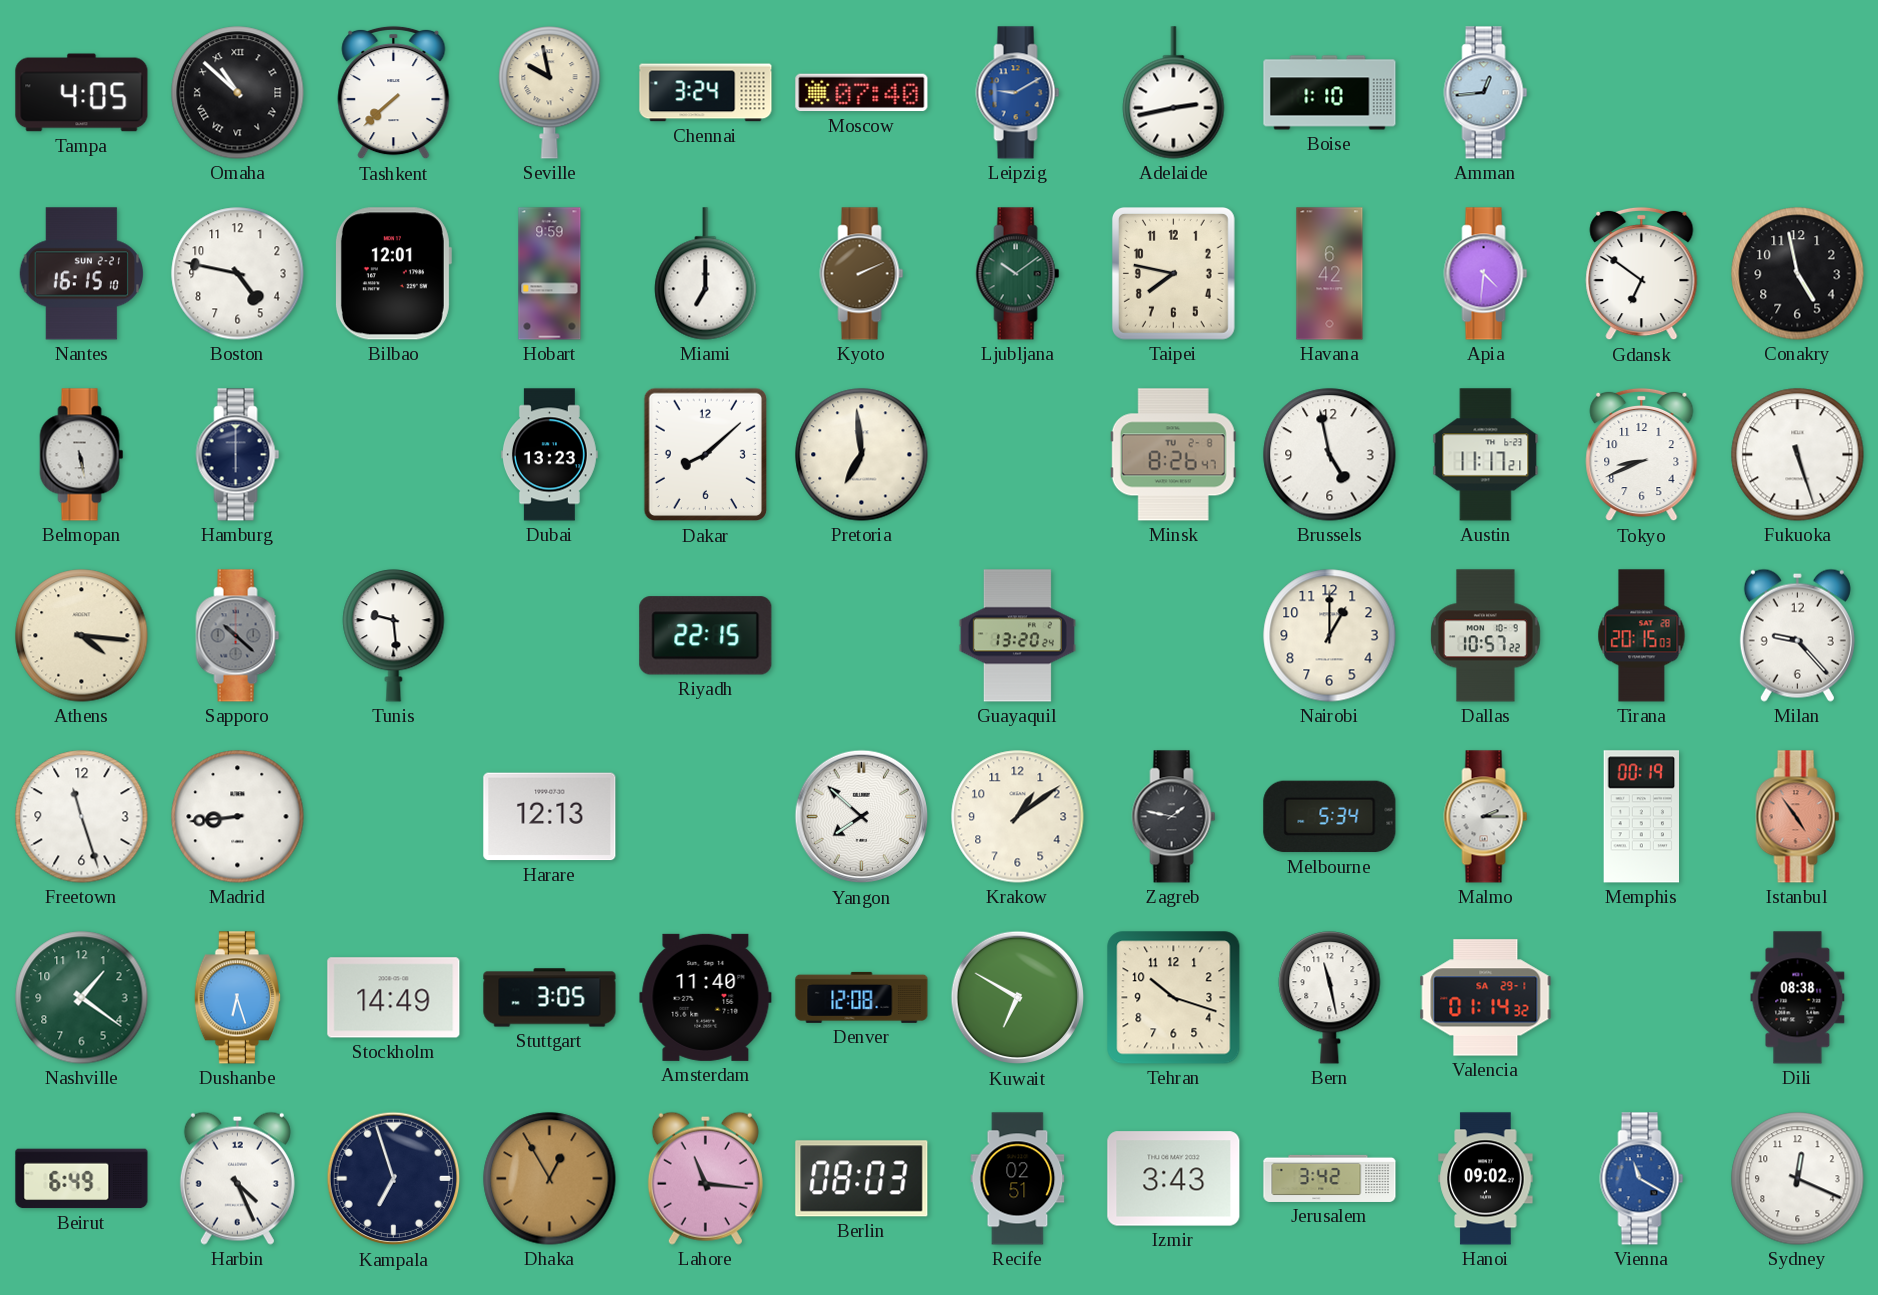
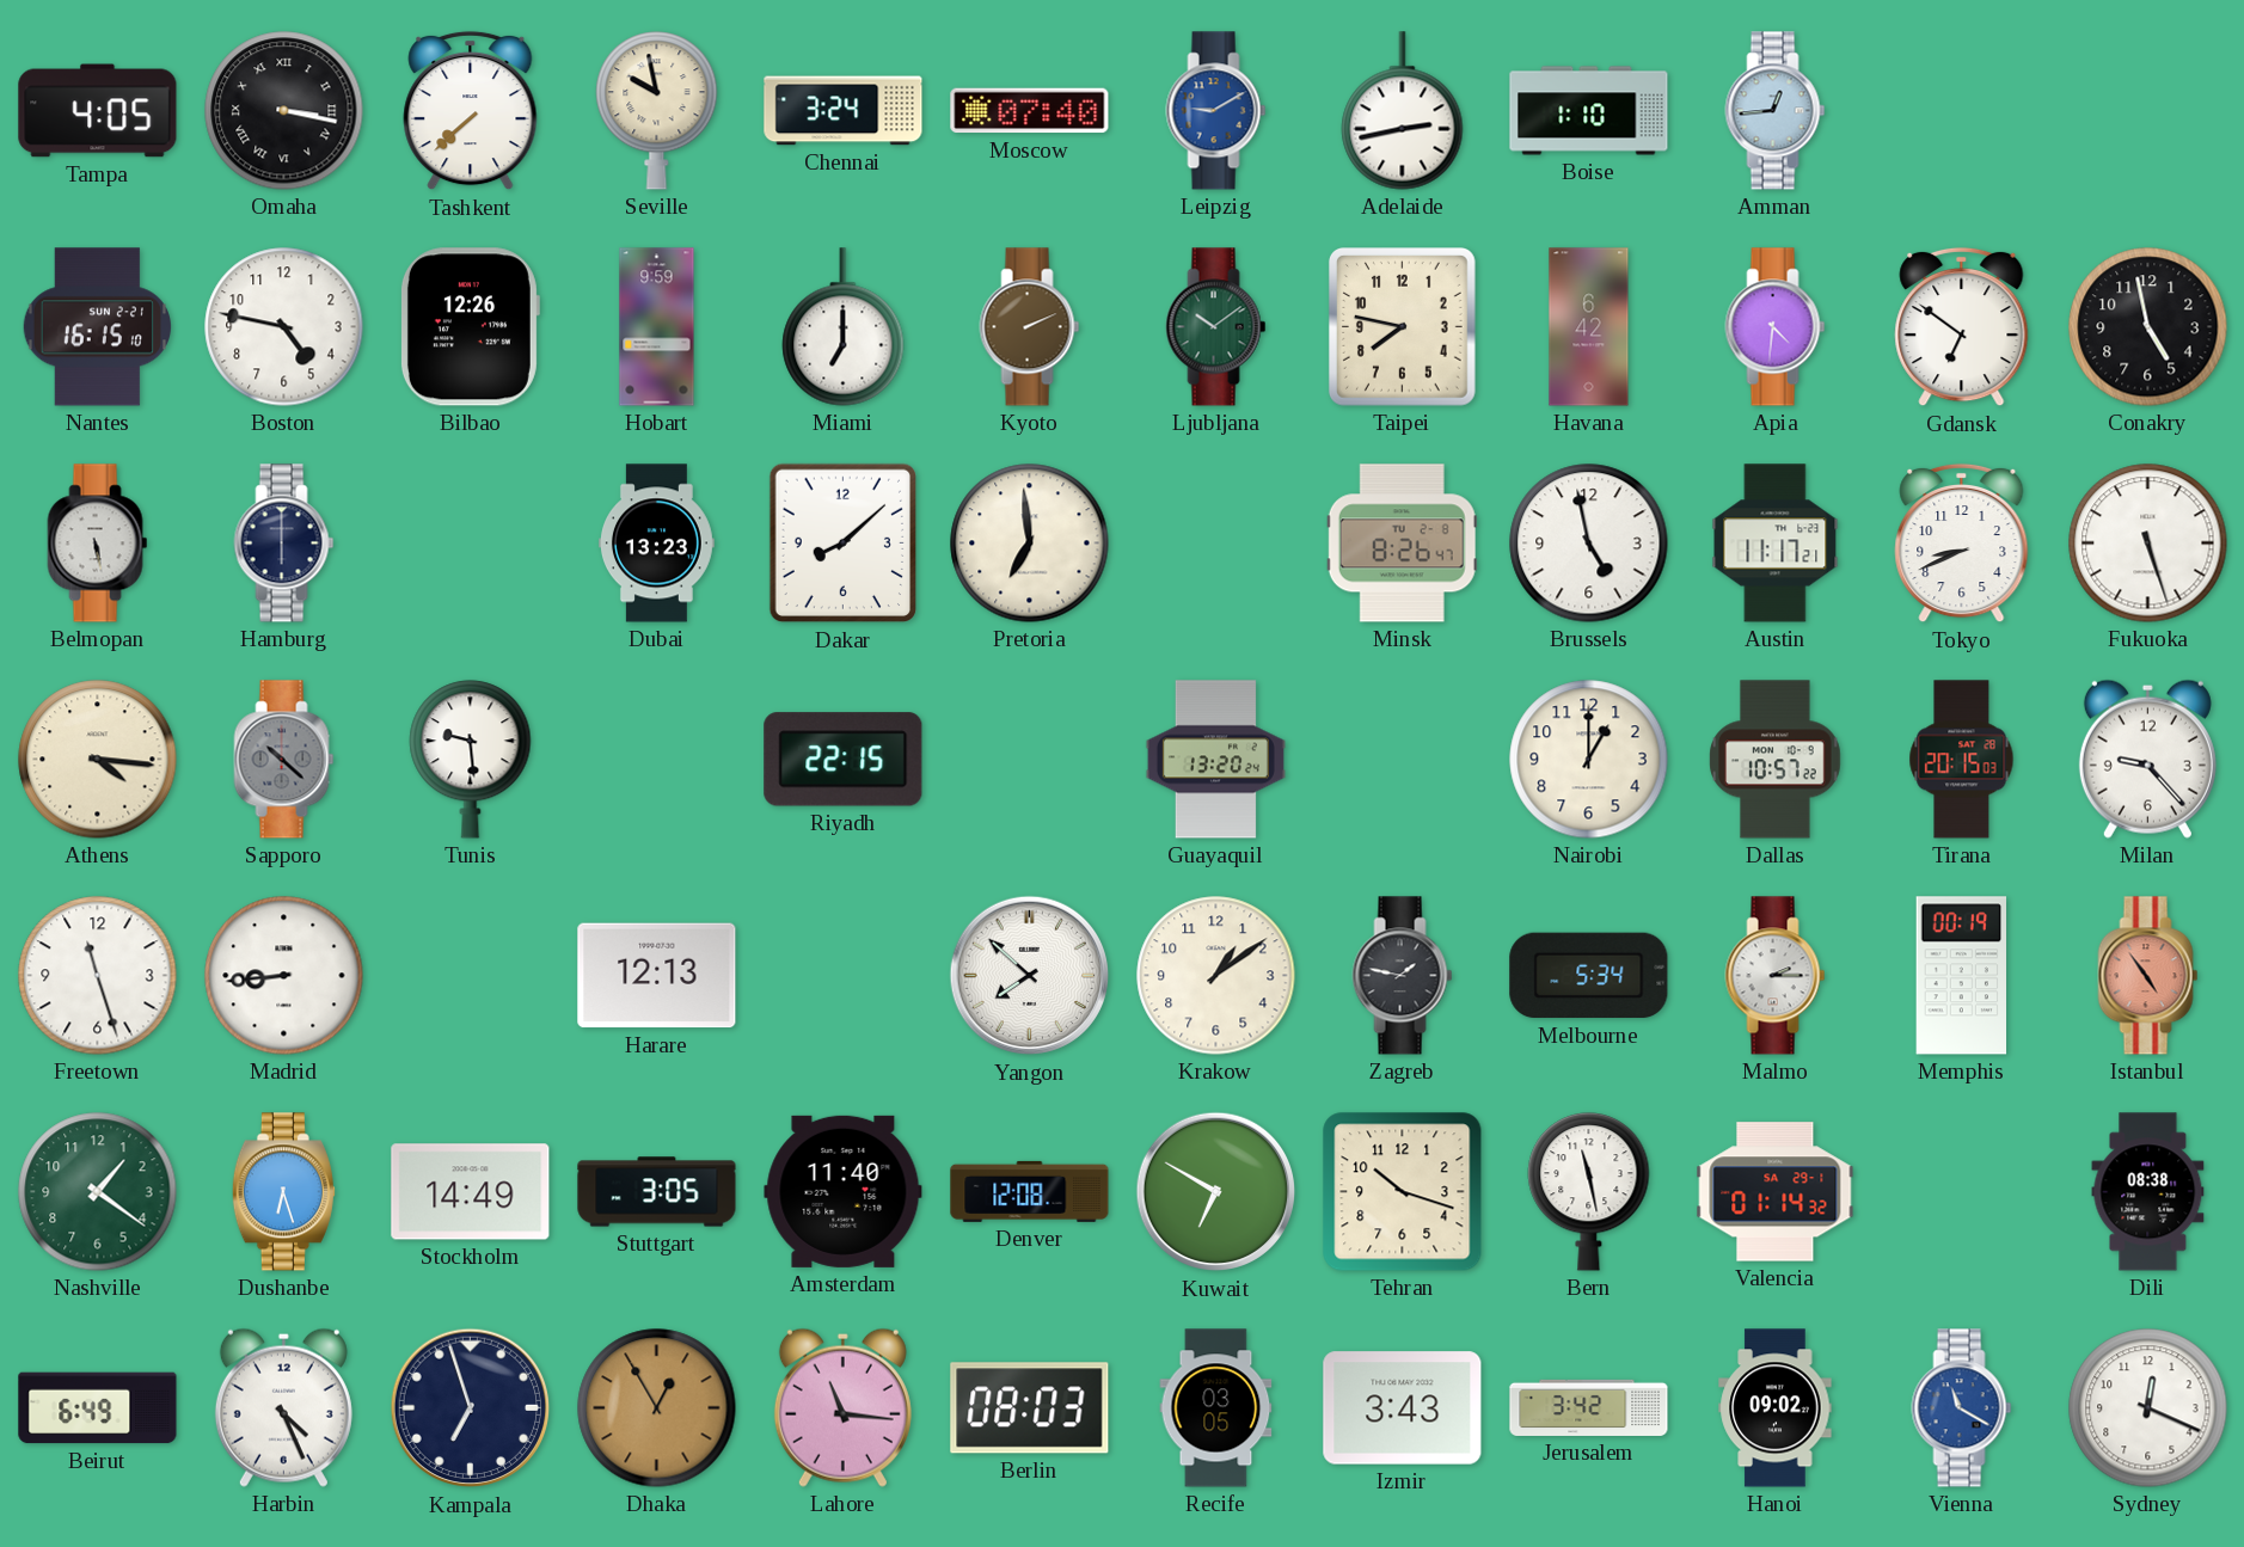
Omaha: 10:52 -> 3:17
Bilbao: 12:01 -> 12:26
Recife: 02:51 -> 03:05
